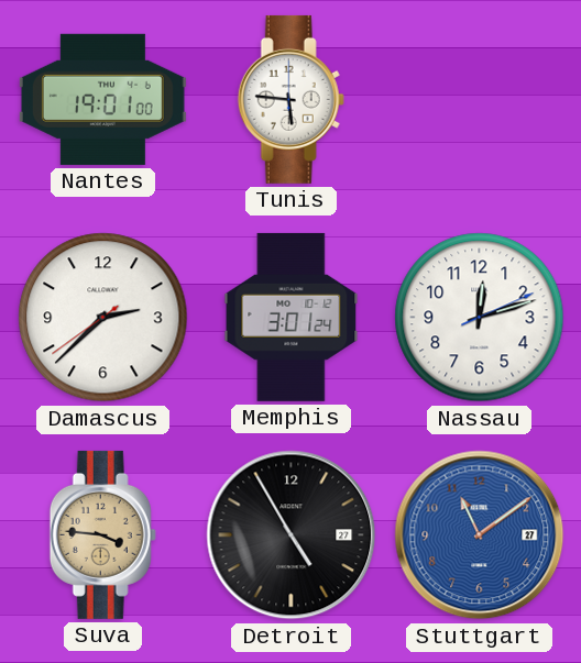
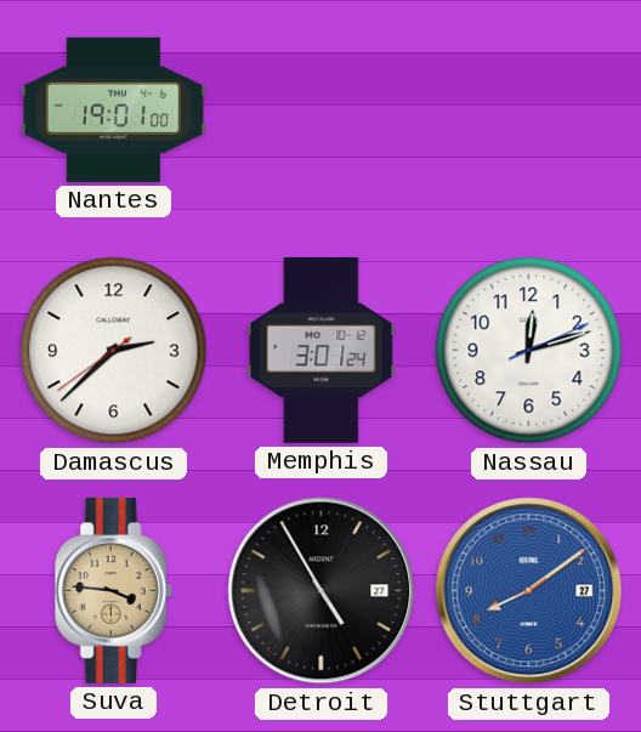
Tunis: 5:46 -> none
Stuttgart: 11:09 -> 8:09
